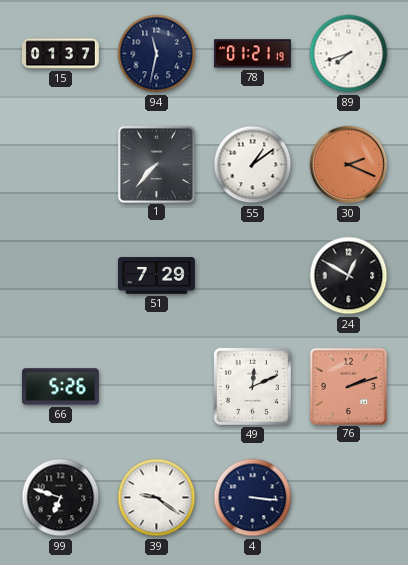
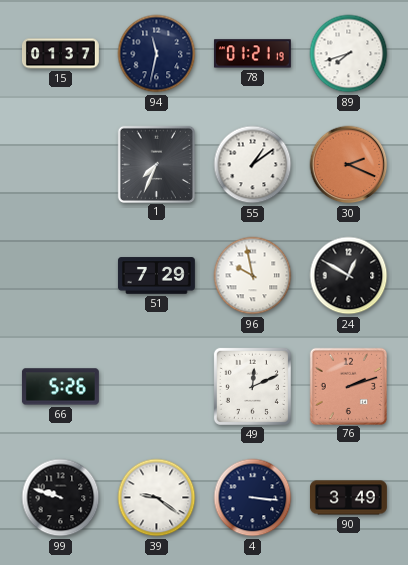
1: 7:37 -> 7:34
96: none -> 9:58
99: 6:48 -> 9:48
90: none -> 3:49
